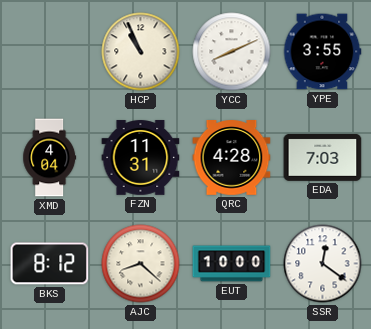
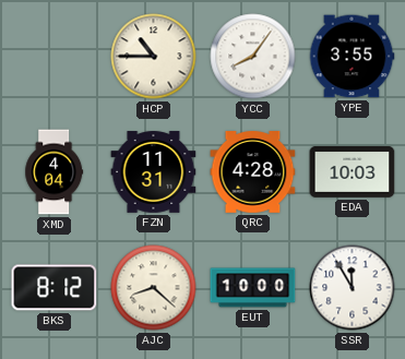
HCP: 10:56 -> 10:45
YCC: 8:11 -> 8:06
EDA: 7:03 -> 10:03
SSR: 12:21 -> 11:55
